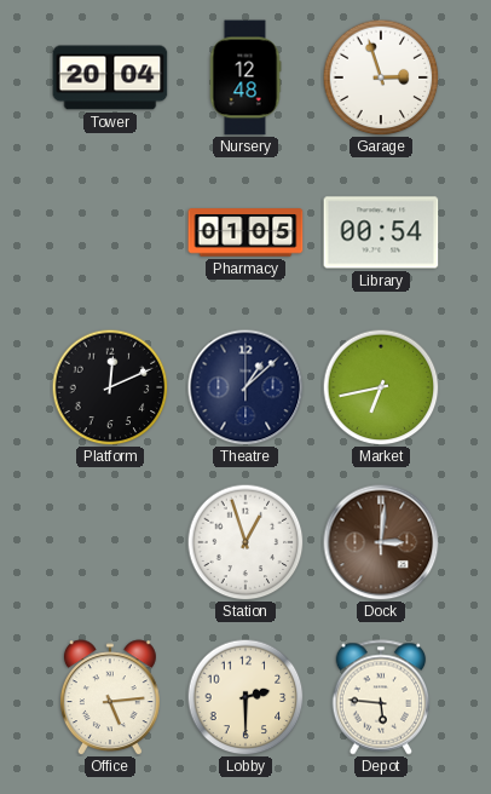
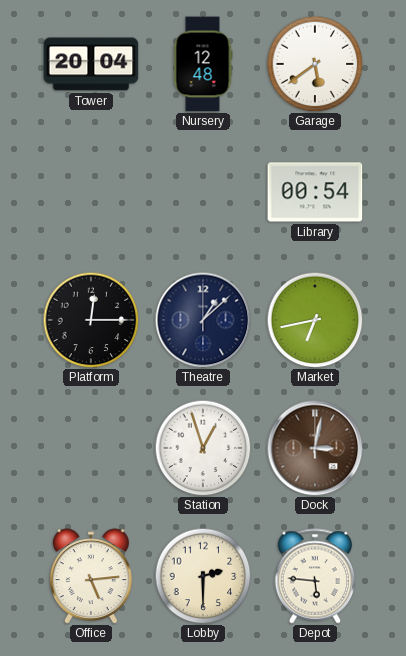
Garage: 2:57 -> 5:39
Pharmacy: 01:05 -> none
Platform: 12:11 -> 12:15
Dock: 3:01 -> 3:02
